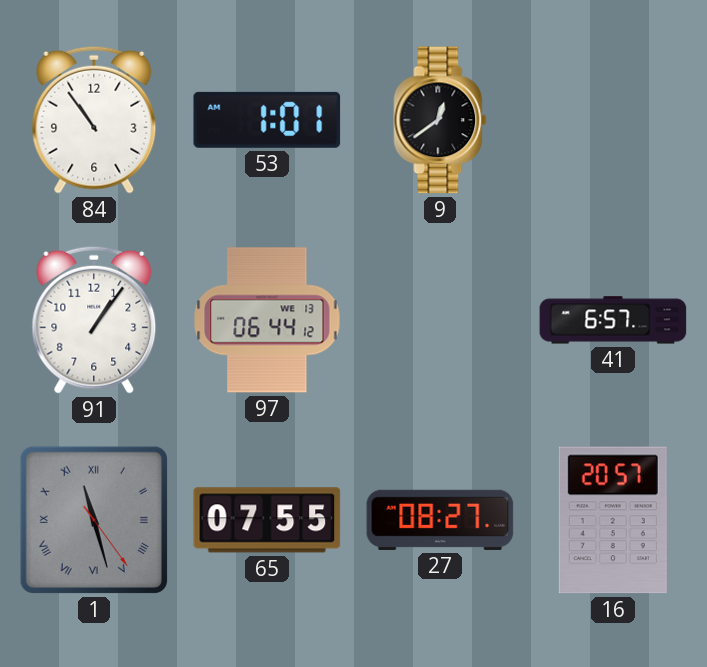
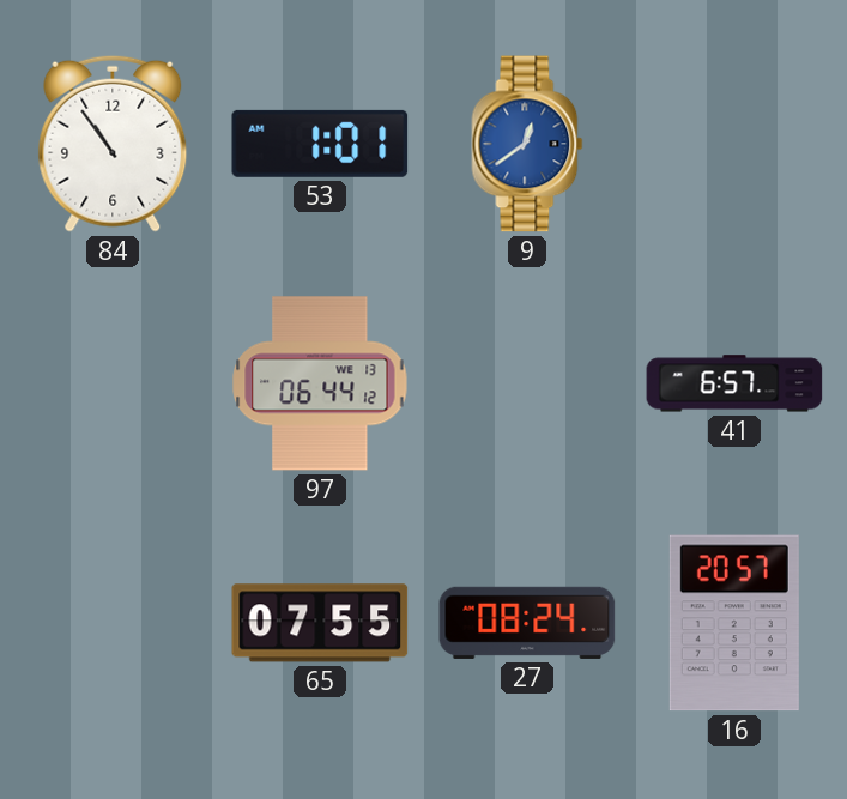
9 dial: black -> blue
91: 1:06 -> none
1: 11:27 -> none
27: 08:27 -> 08:24
